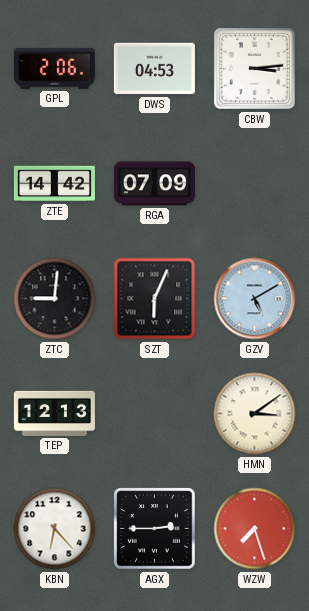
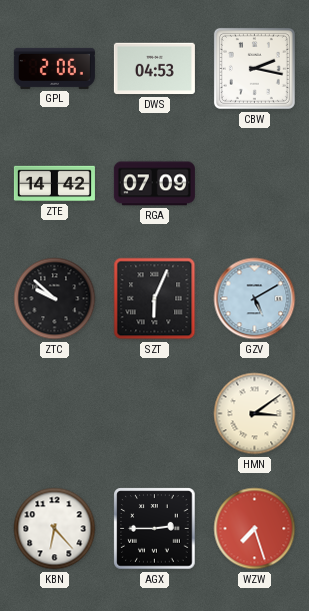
CBW: 3:14 -> 2:17
ZTC: 9:01 -> 9:52
TEP: 12:13 -> none
